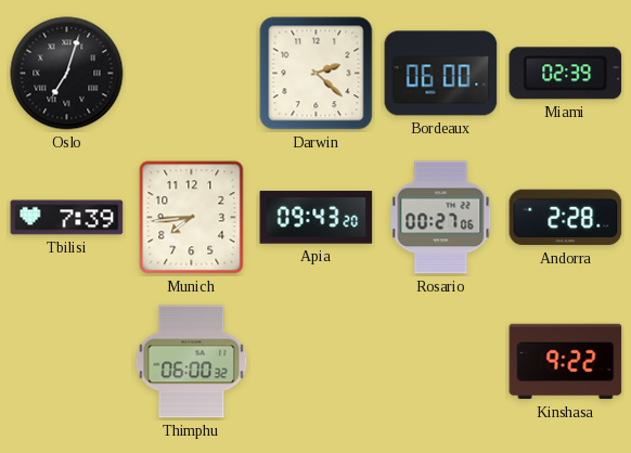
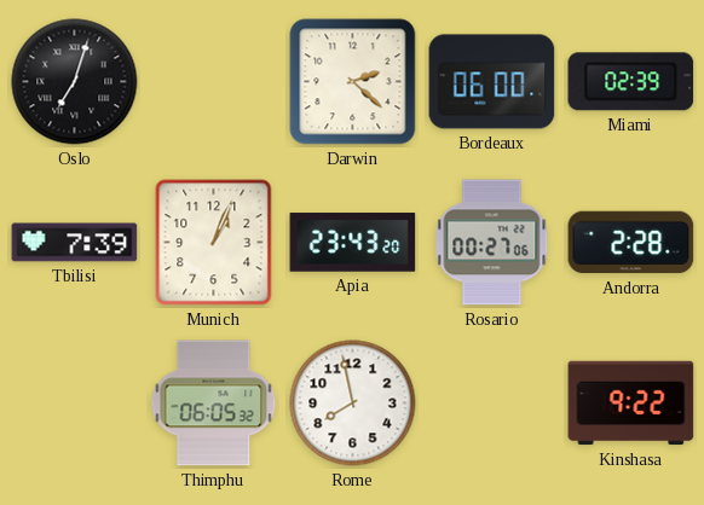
Munich: 7:44 -> 1:04
Apia: 09:43 -> 23:43
Thimphu: 06:00 -> 06:05
Rome: none -> 7:58
